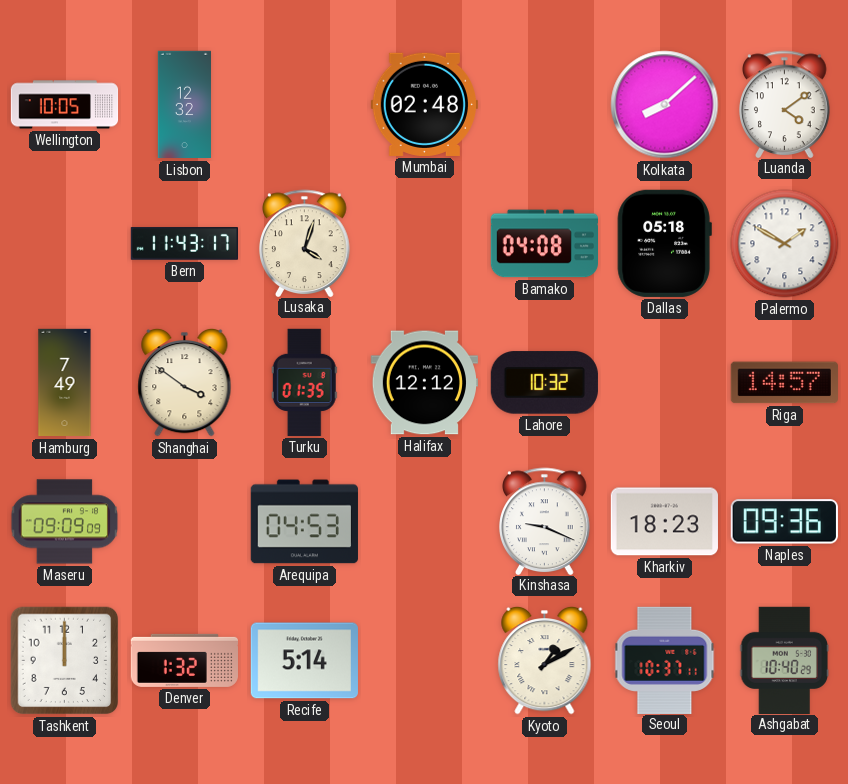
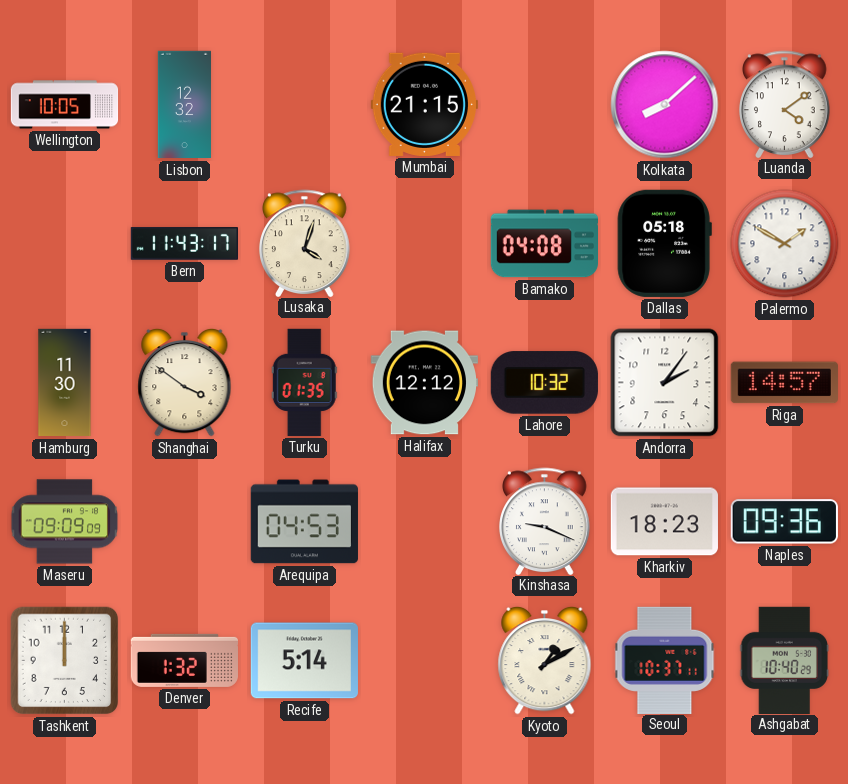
Mumbai: 02:48 -> 21:15
Hamburg: 7:49 -> 11:30
Andorra: none -> 2:06
